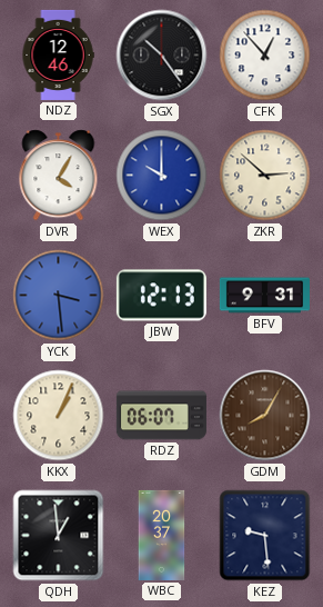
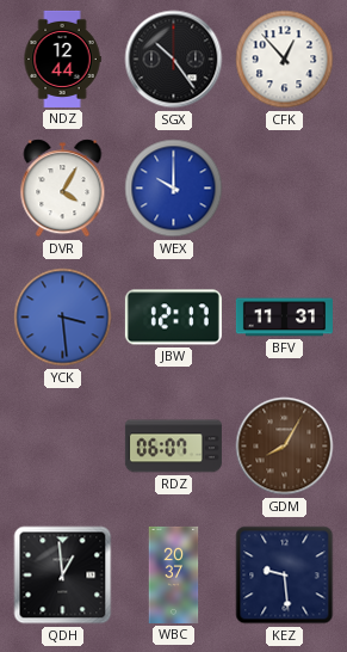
NDZ: 12:46 -> 12:44
ZKR: 2:52 -> none
JBW: 12:13 -> 12:17
BFV: 9:31 -> 11:31
KKX: 1:04 -> none
